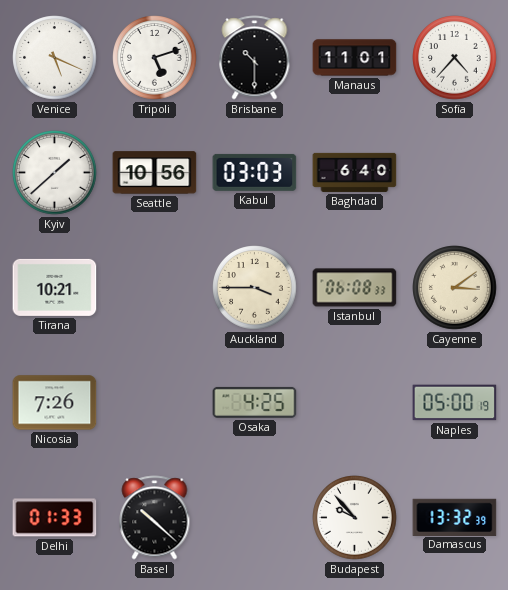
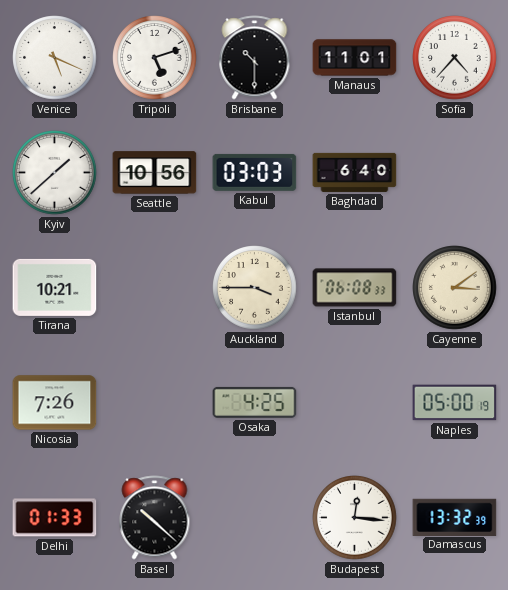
Budapest: 9:53 -> 12:16
